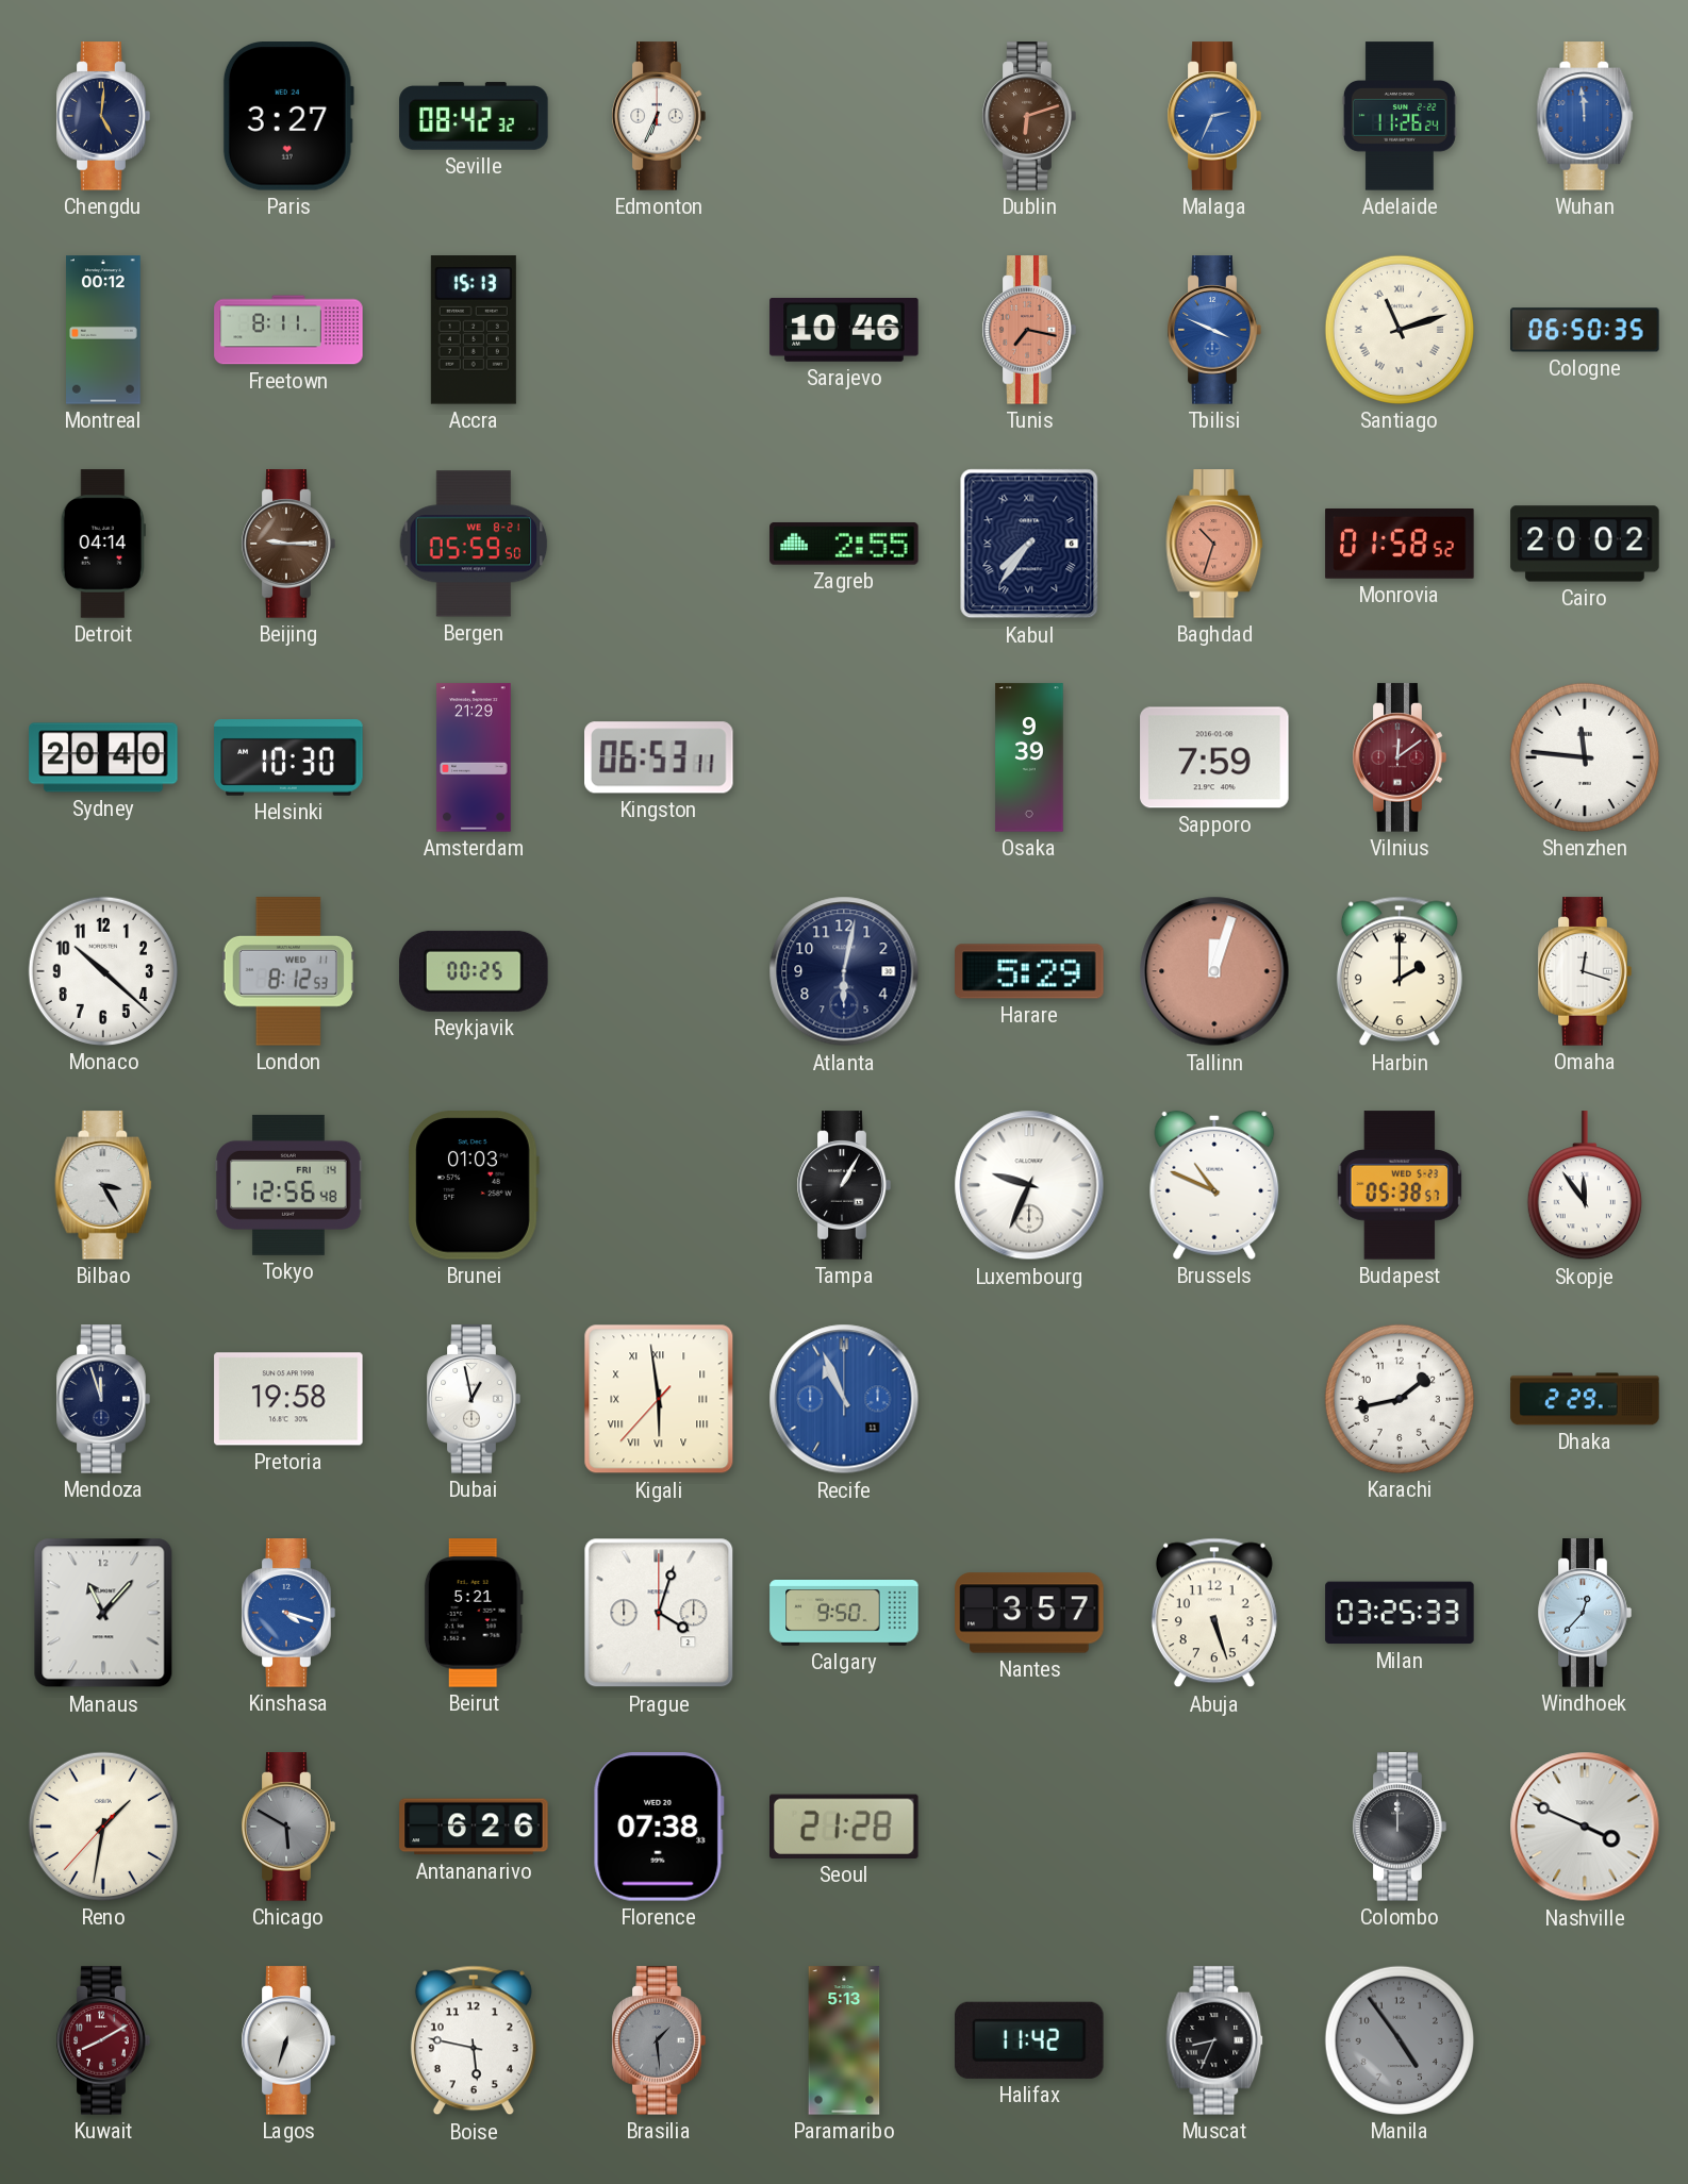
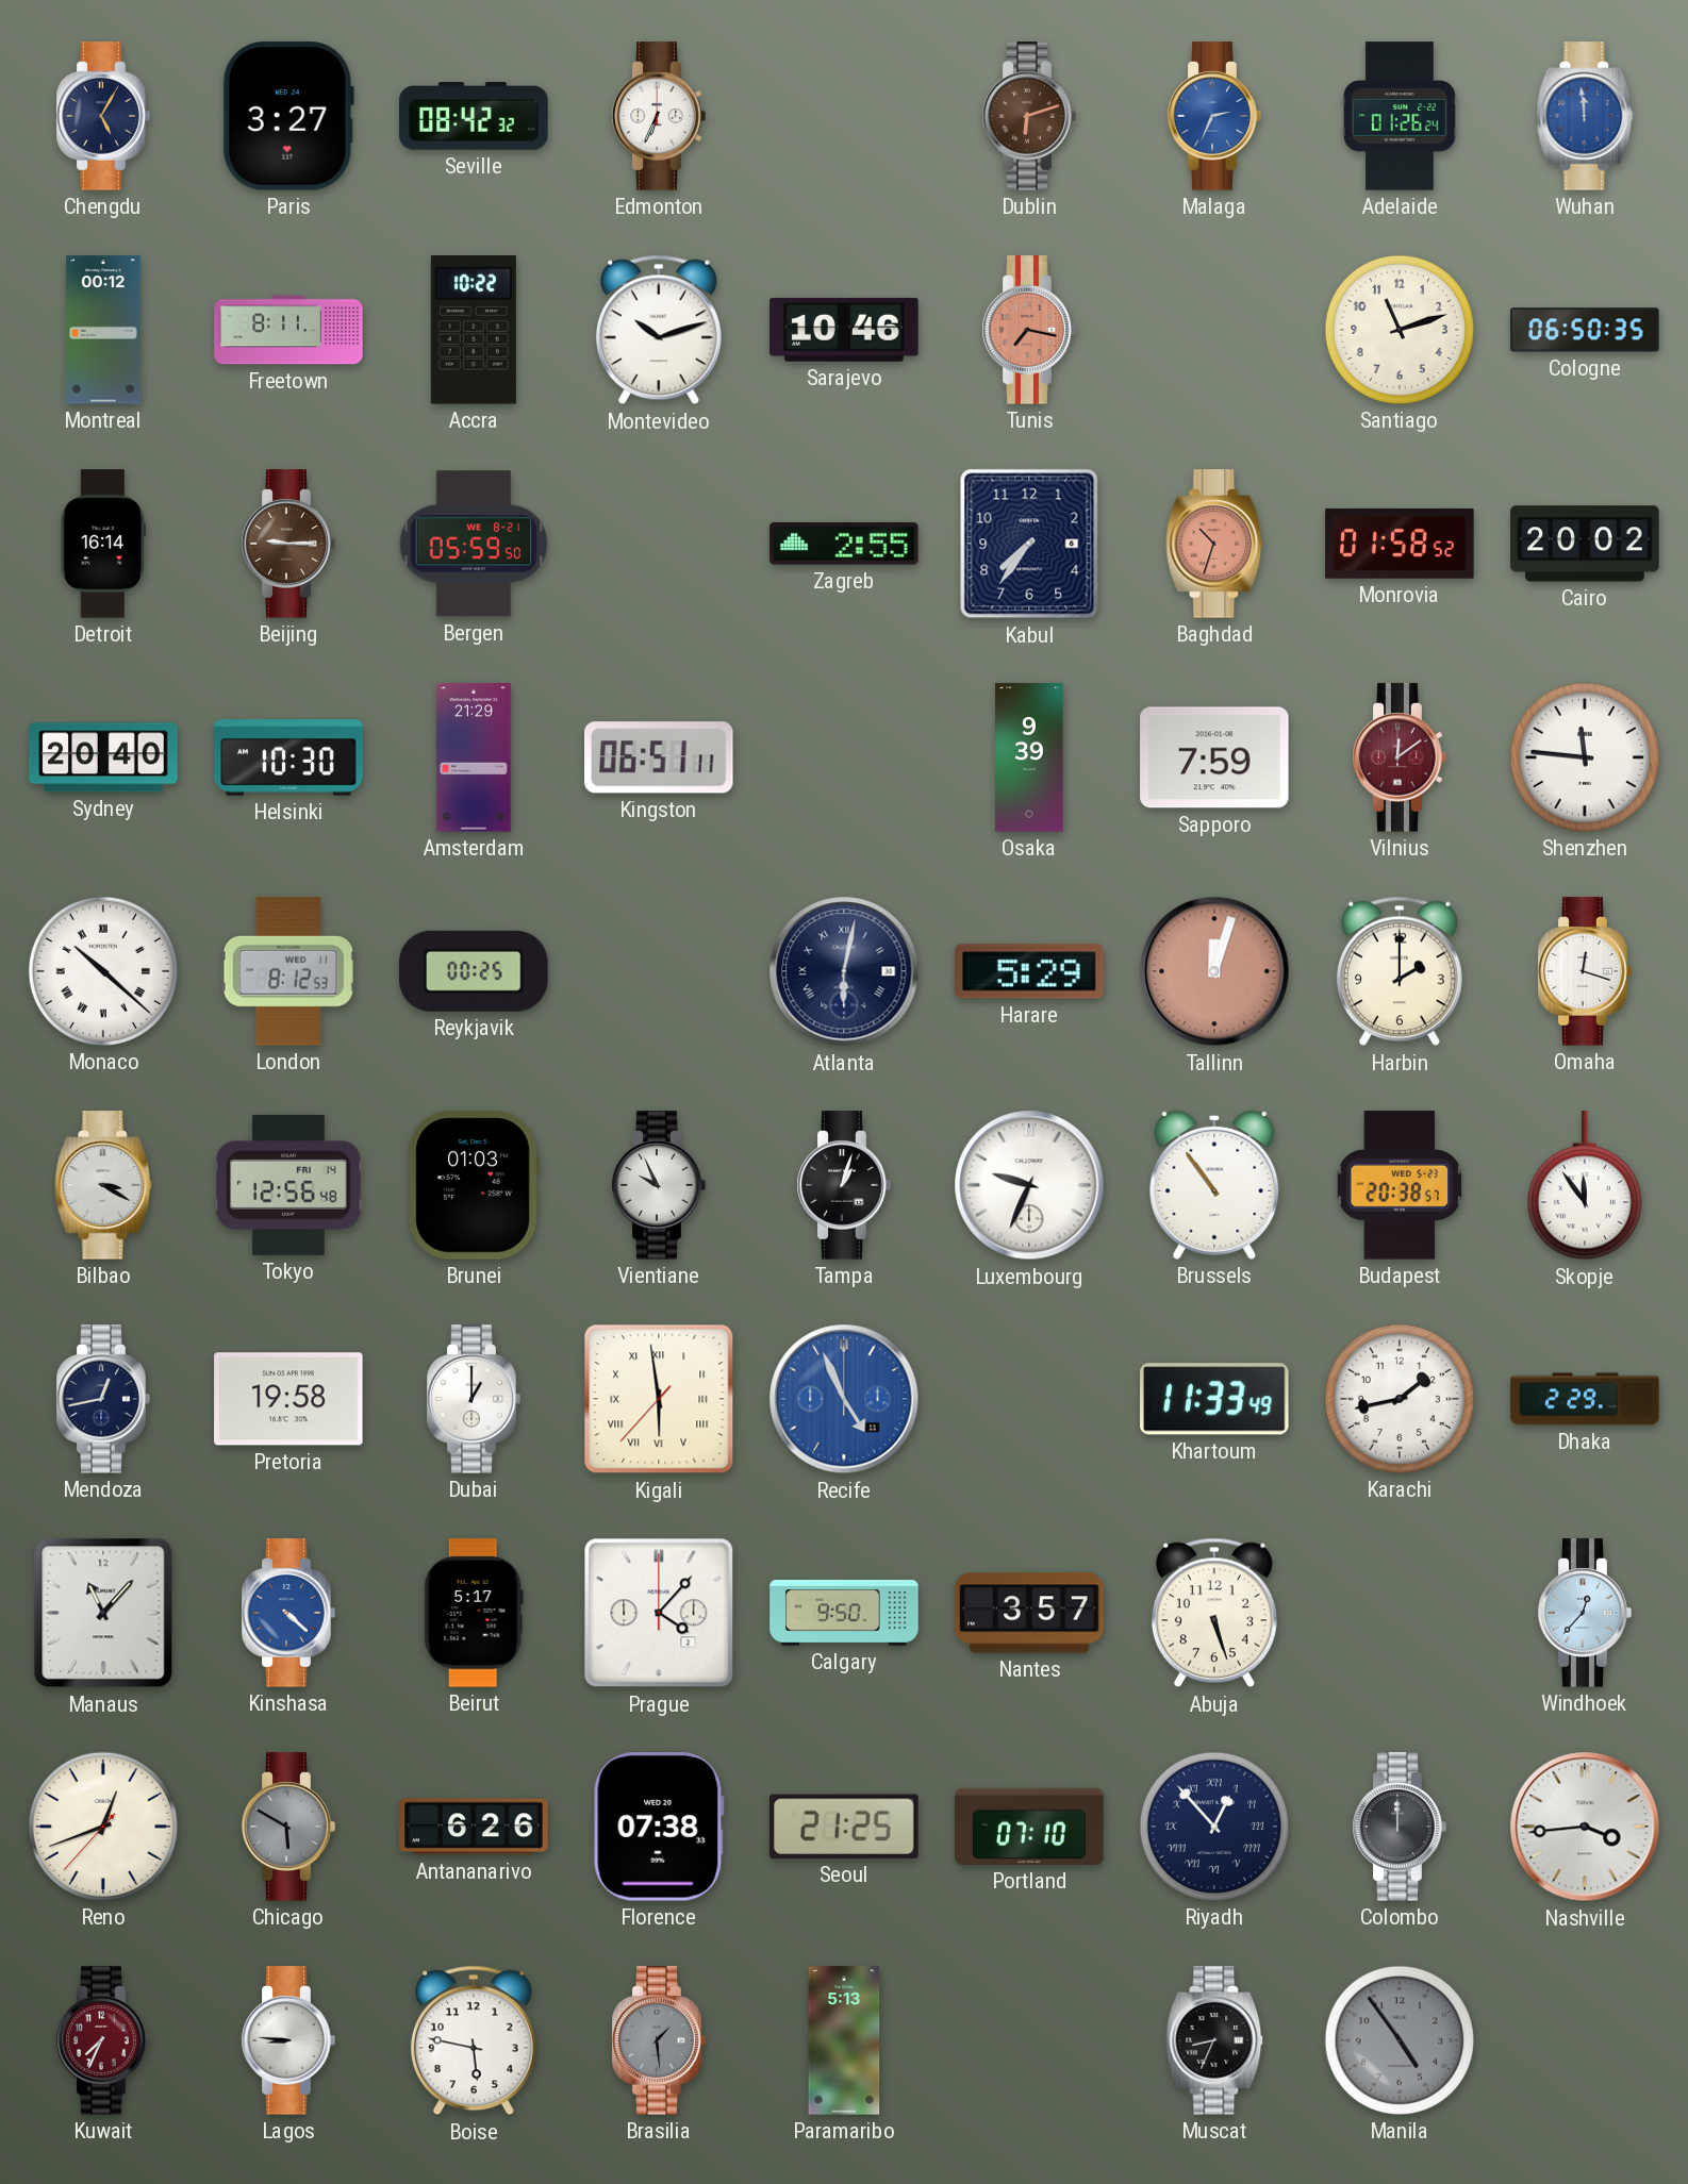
Chengdu: 5:01 -> 5:05
Adelaide: 11:26 -> 01:26
Accra: 15:13 -> 10:22
Montevideo: none -> 10:12
Tbilisi: 3:49 -> none
Santiago numerals: Roman -> Arabic
Detroit: 04:14 -> 16:14
Kabul numerals: Roman -> Arabic
Kingston: 06:53 -> 06:51
Monaco numerals: Arabic -> Roman
Atlanta numerals: Arabic -> Roman
Bilbao: 3:25 -> 3:20
Vientiane: none -> 9:56
Tampa: 1:05 -> 1:03
Brussels: 10:49 -> 10:54
Budapest: 05:38 -> 20:38
Mendoza: 11:57 -> 12:43
Dubai: 12:58 -> 1:00
Recife: 10:56 -> 4:56
Khartoum: none -> 11:33
Kinshasa: 4:18 -> 4:22
Beirut: 5:21 -> 5:17
Prague: 4:03 -> 4:07
Milan: 03:25 -> none
Reno: 1:31 -> 12:41
Seoul: 21:28 -> 21:25
Portland: none -> 07:10
Riyadh: none -> 12:53
Nashville: 3:49 -> 3:44
Kuwait: 8:10 -> 7:34
Lagos: 6:33 -> 8:46
Halifax: 11:42 -> none
